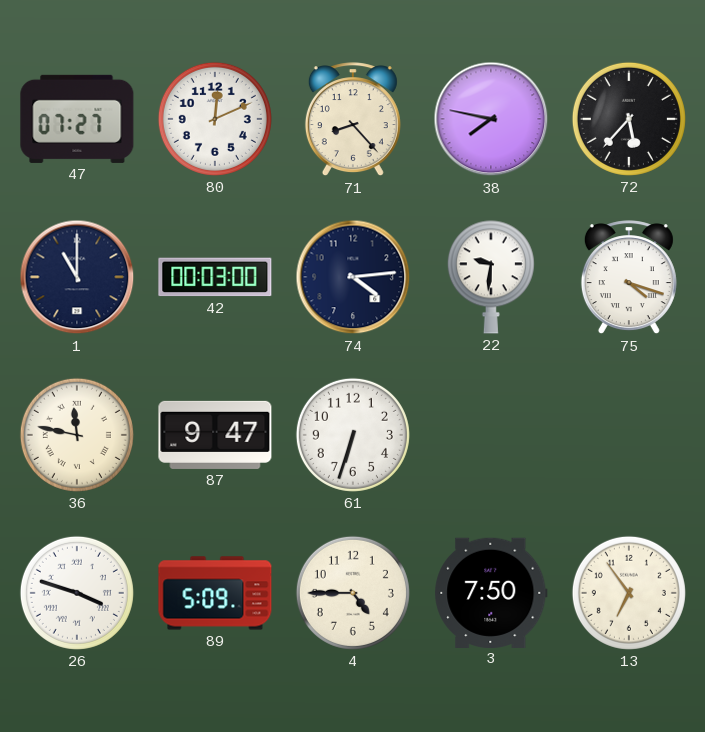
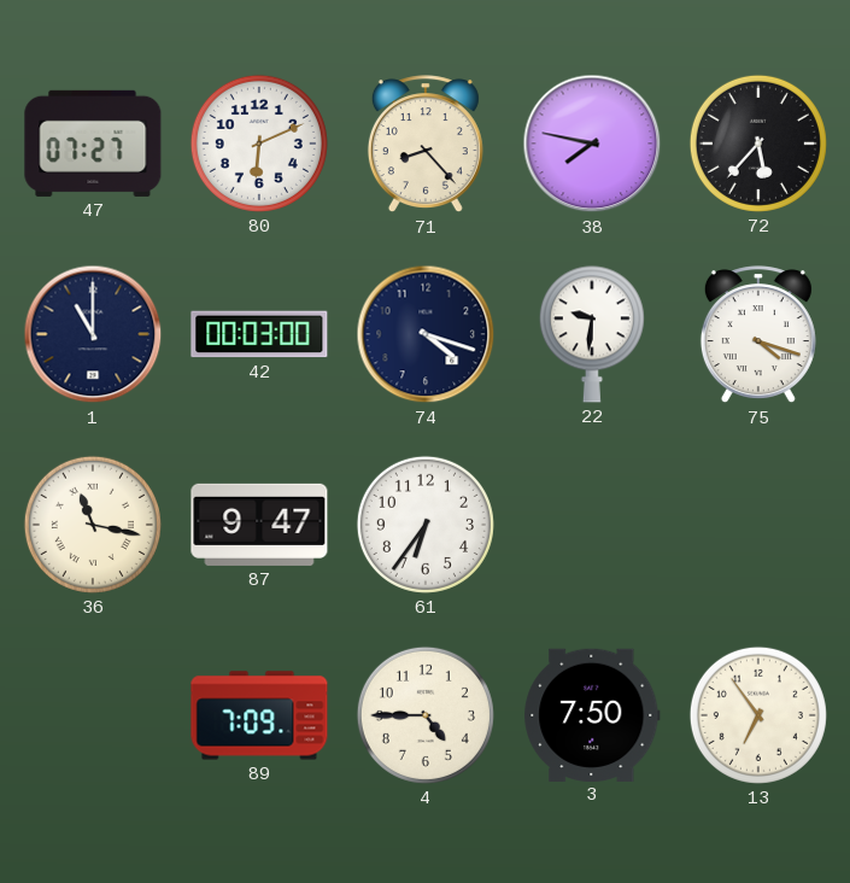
80: 12:11 -> 6:11
74: 4:14 -> 4:18
36: 11:47 -> 11:17
61: 6:33 -> 6:36
26: 3:48 -> none
89: 5:09 -> 7:09
